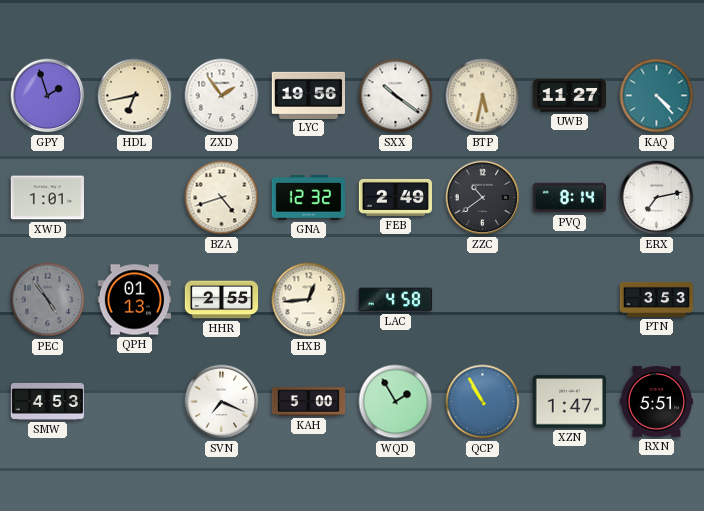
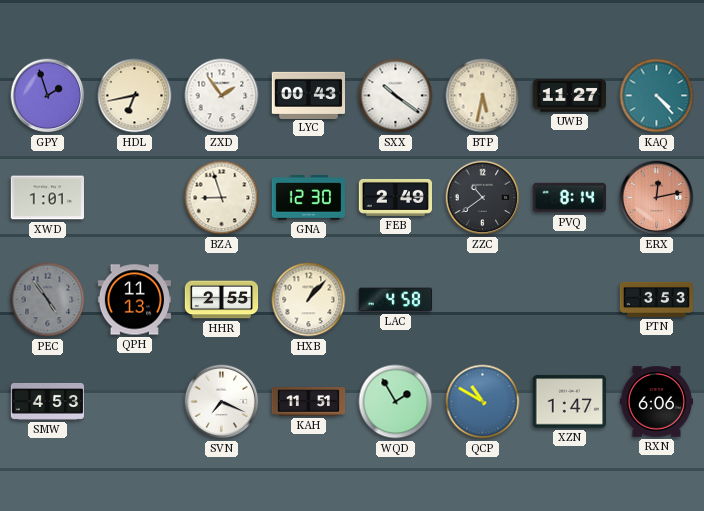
LYC: 19:56 -> 00:43
BZA: 4:42 -> 8:57
GNA: 12:32 -> 12:30
ERX: 7:13 -> 12:13
ERX dial: white -> salmon
QPH: 01:13 -> 11:13
HXB: 12:44 -> 1:07
KAH: 5:00 -> 11:51
QCP: 10:55 -> 10:50
RXN: 5:51 -> 6:06
